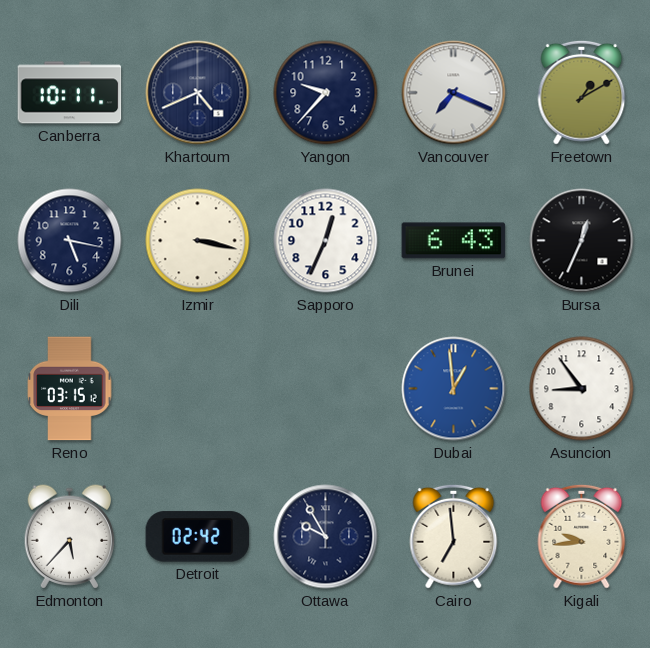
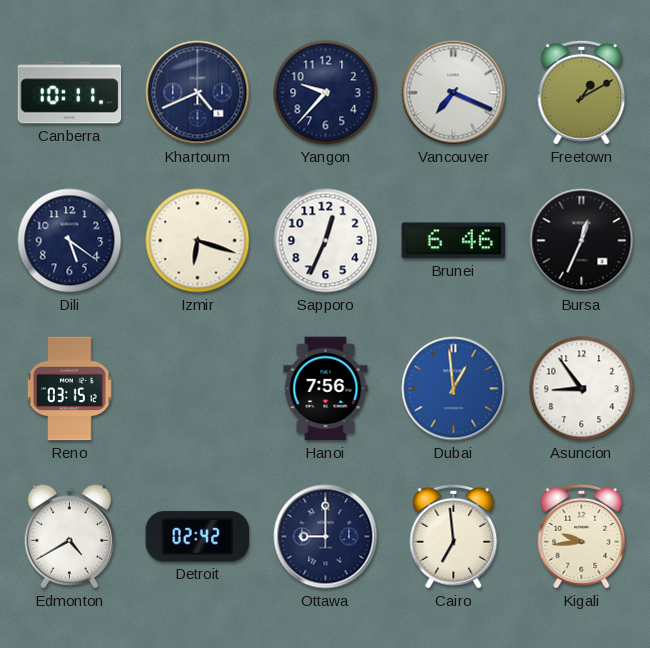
Dili: 5:17 -> 5:21
Izmir: 3:17 -> 6:18
Brunei: 6:43 -> 6:46
Hanoi: none -> 7:56
Edmonton: 5:37 -> 4:40
Ottawa: 9:55 -> 9:00
